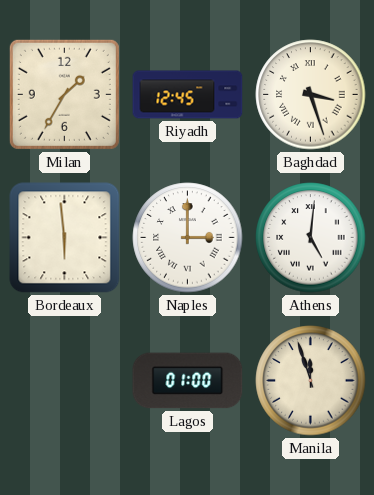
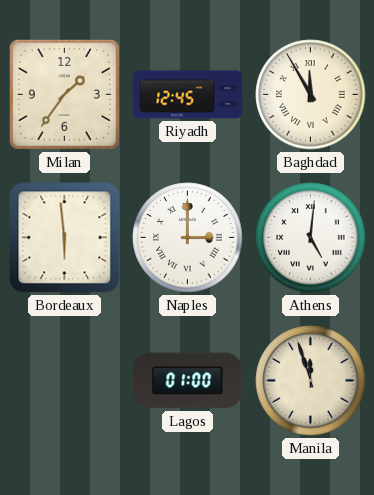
Milan: 1:35 -> 1:36
Baghdad: 3:27 -> 11:55
